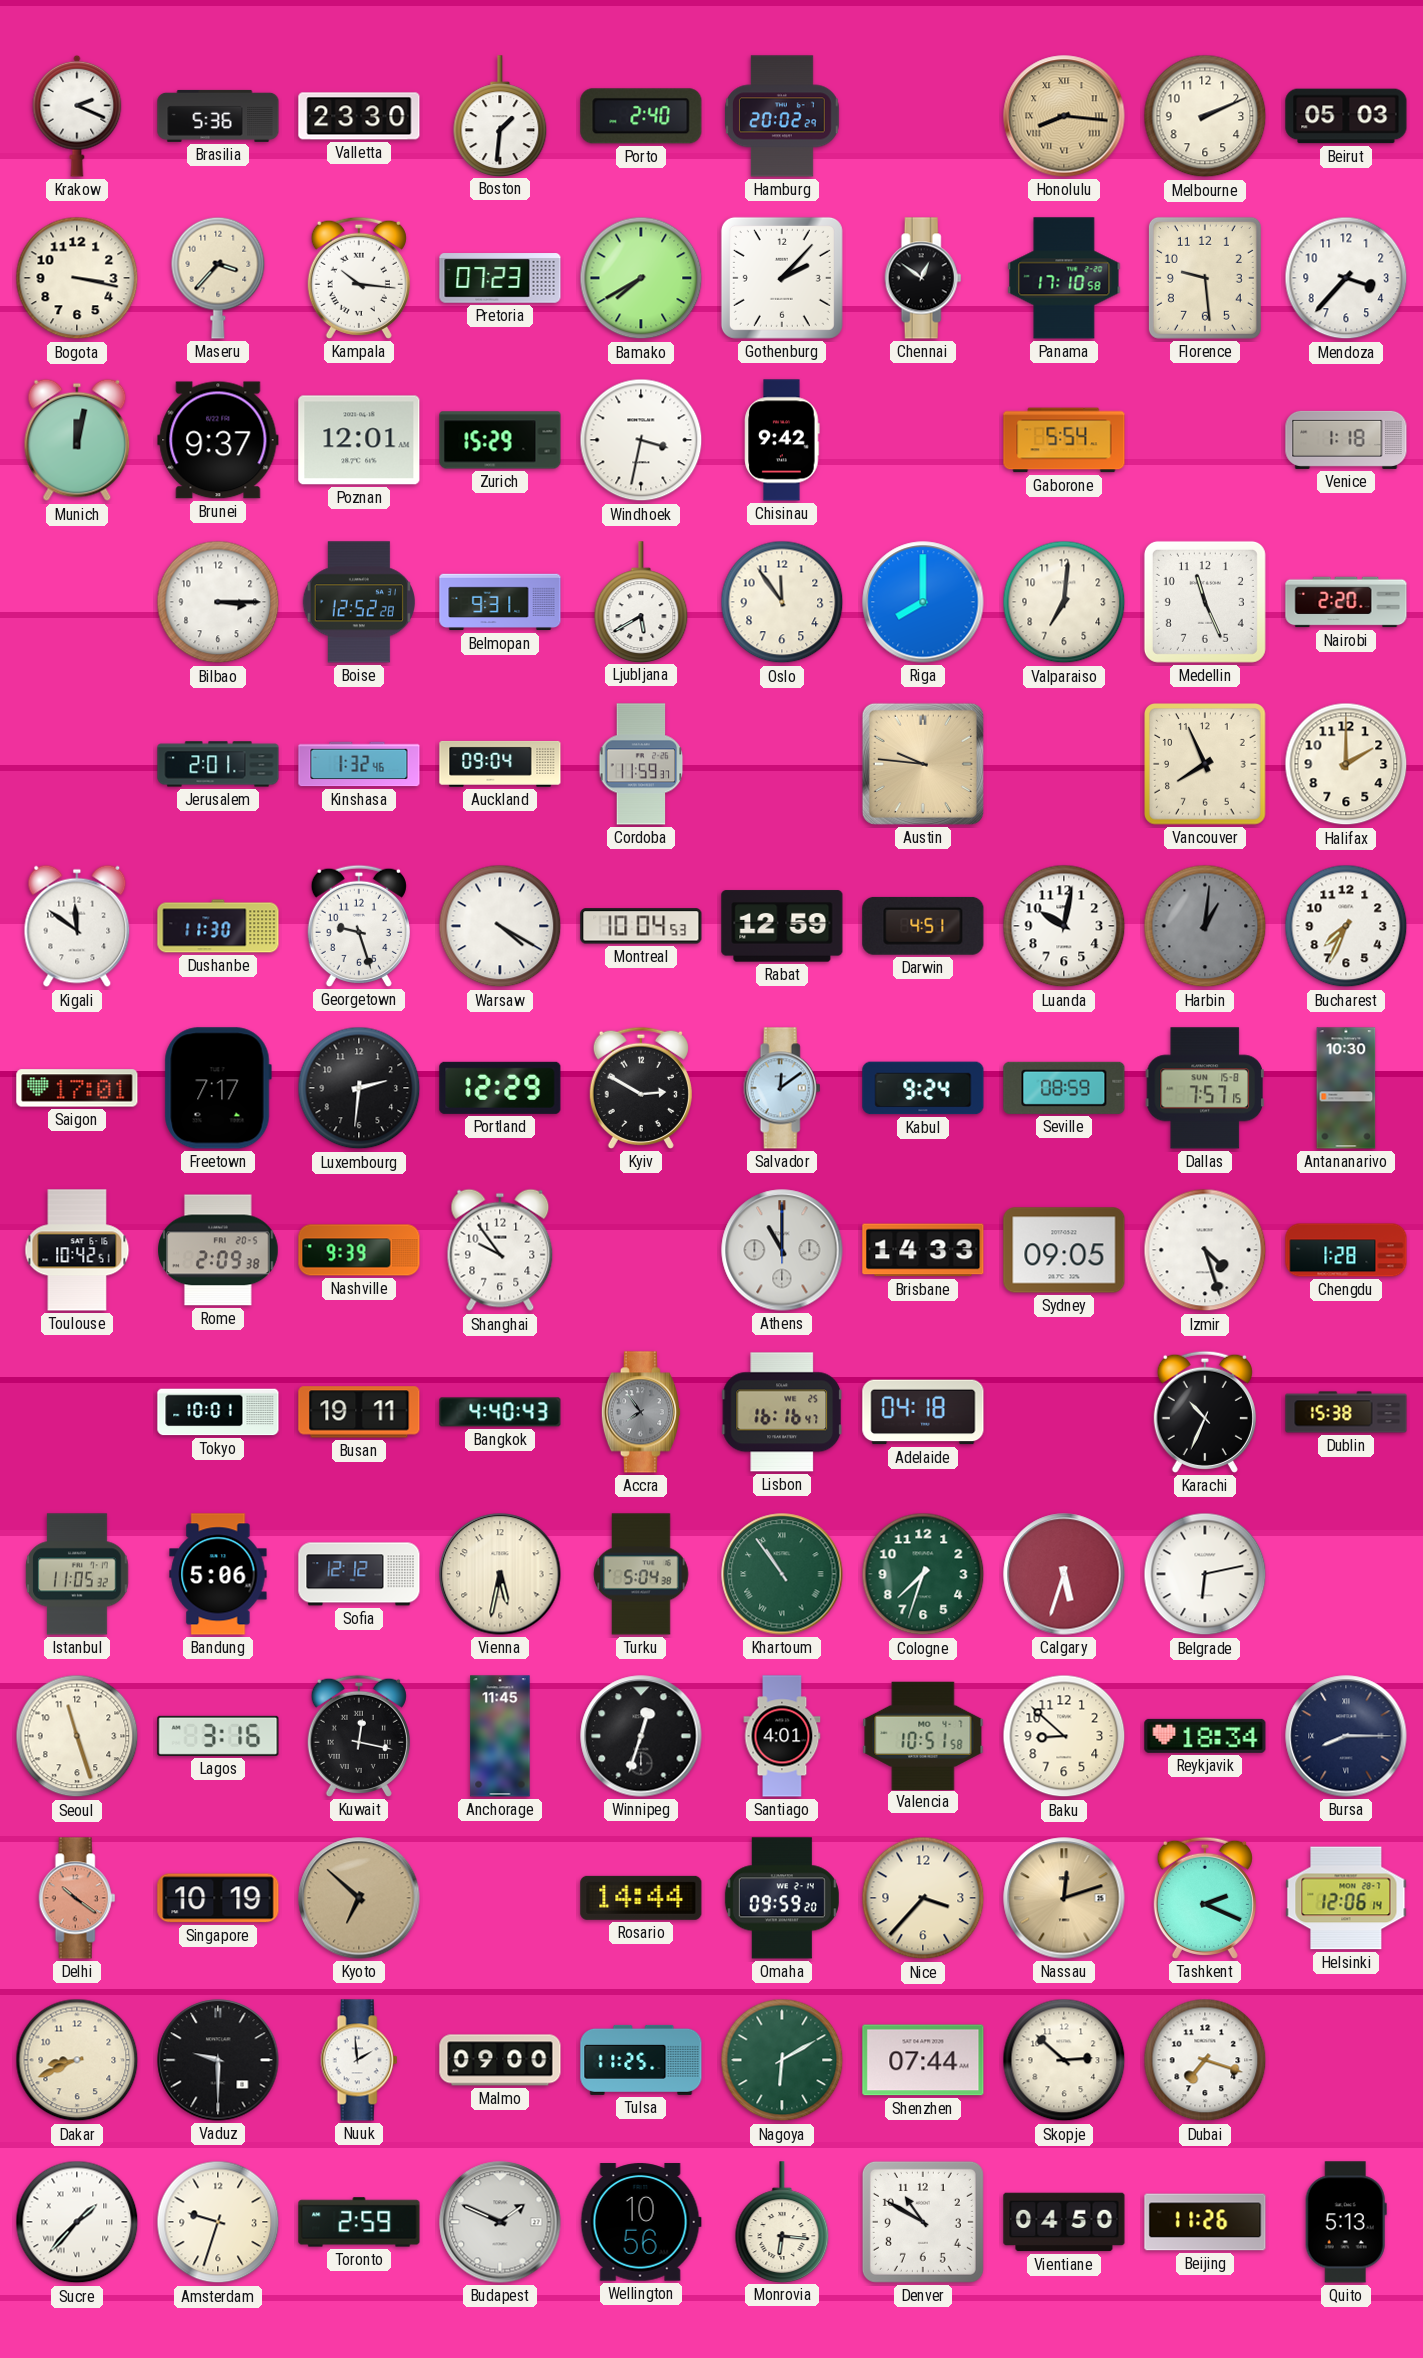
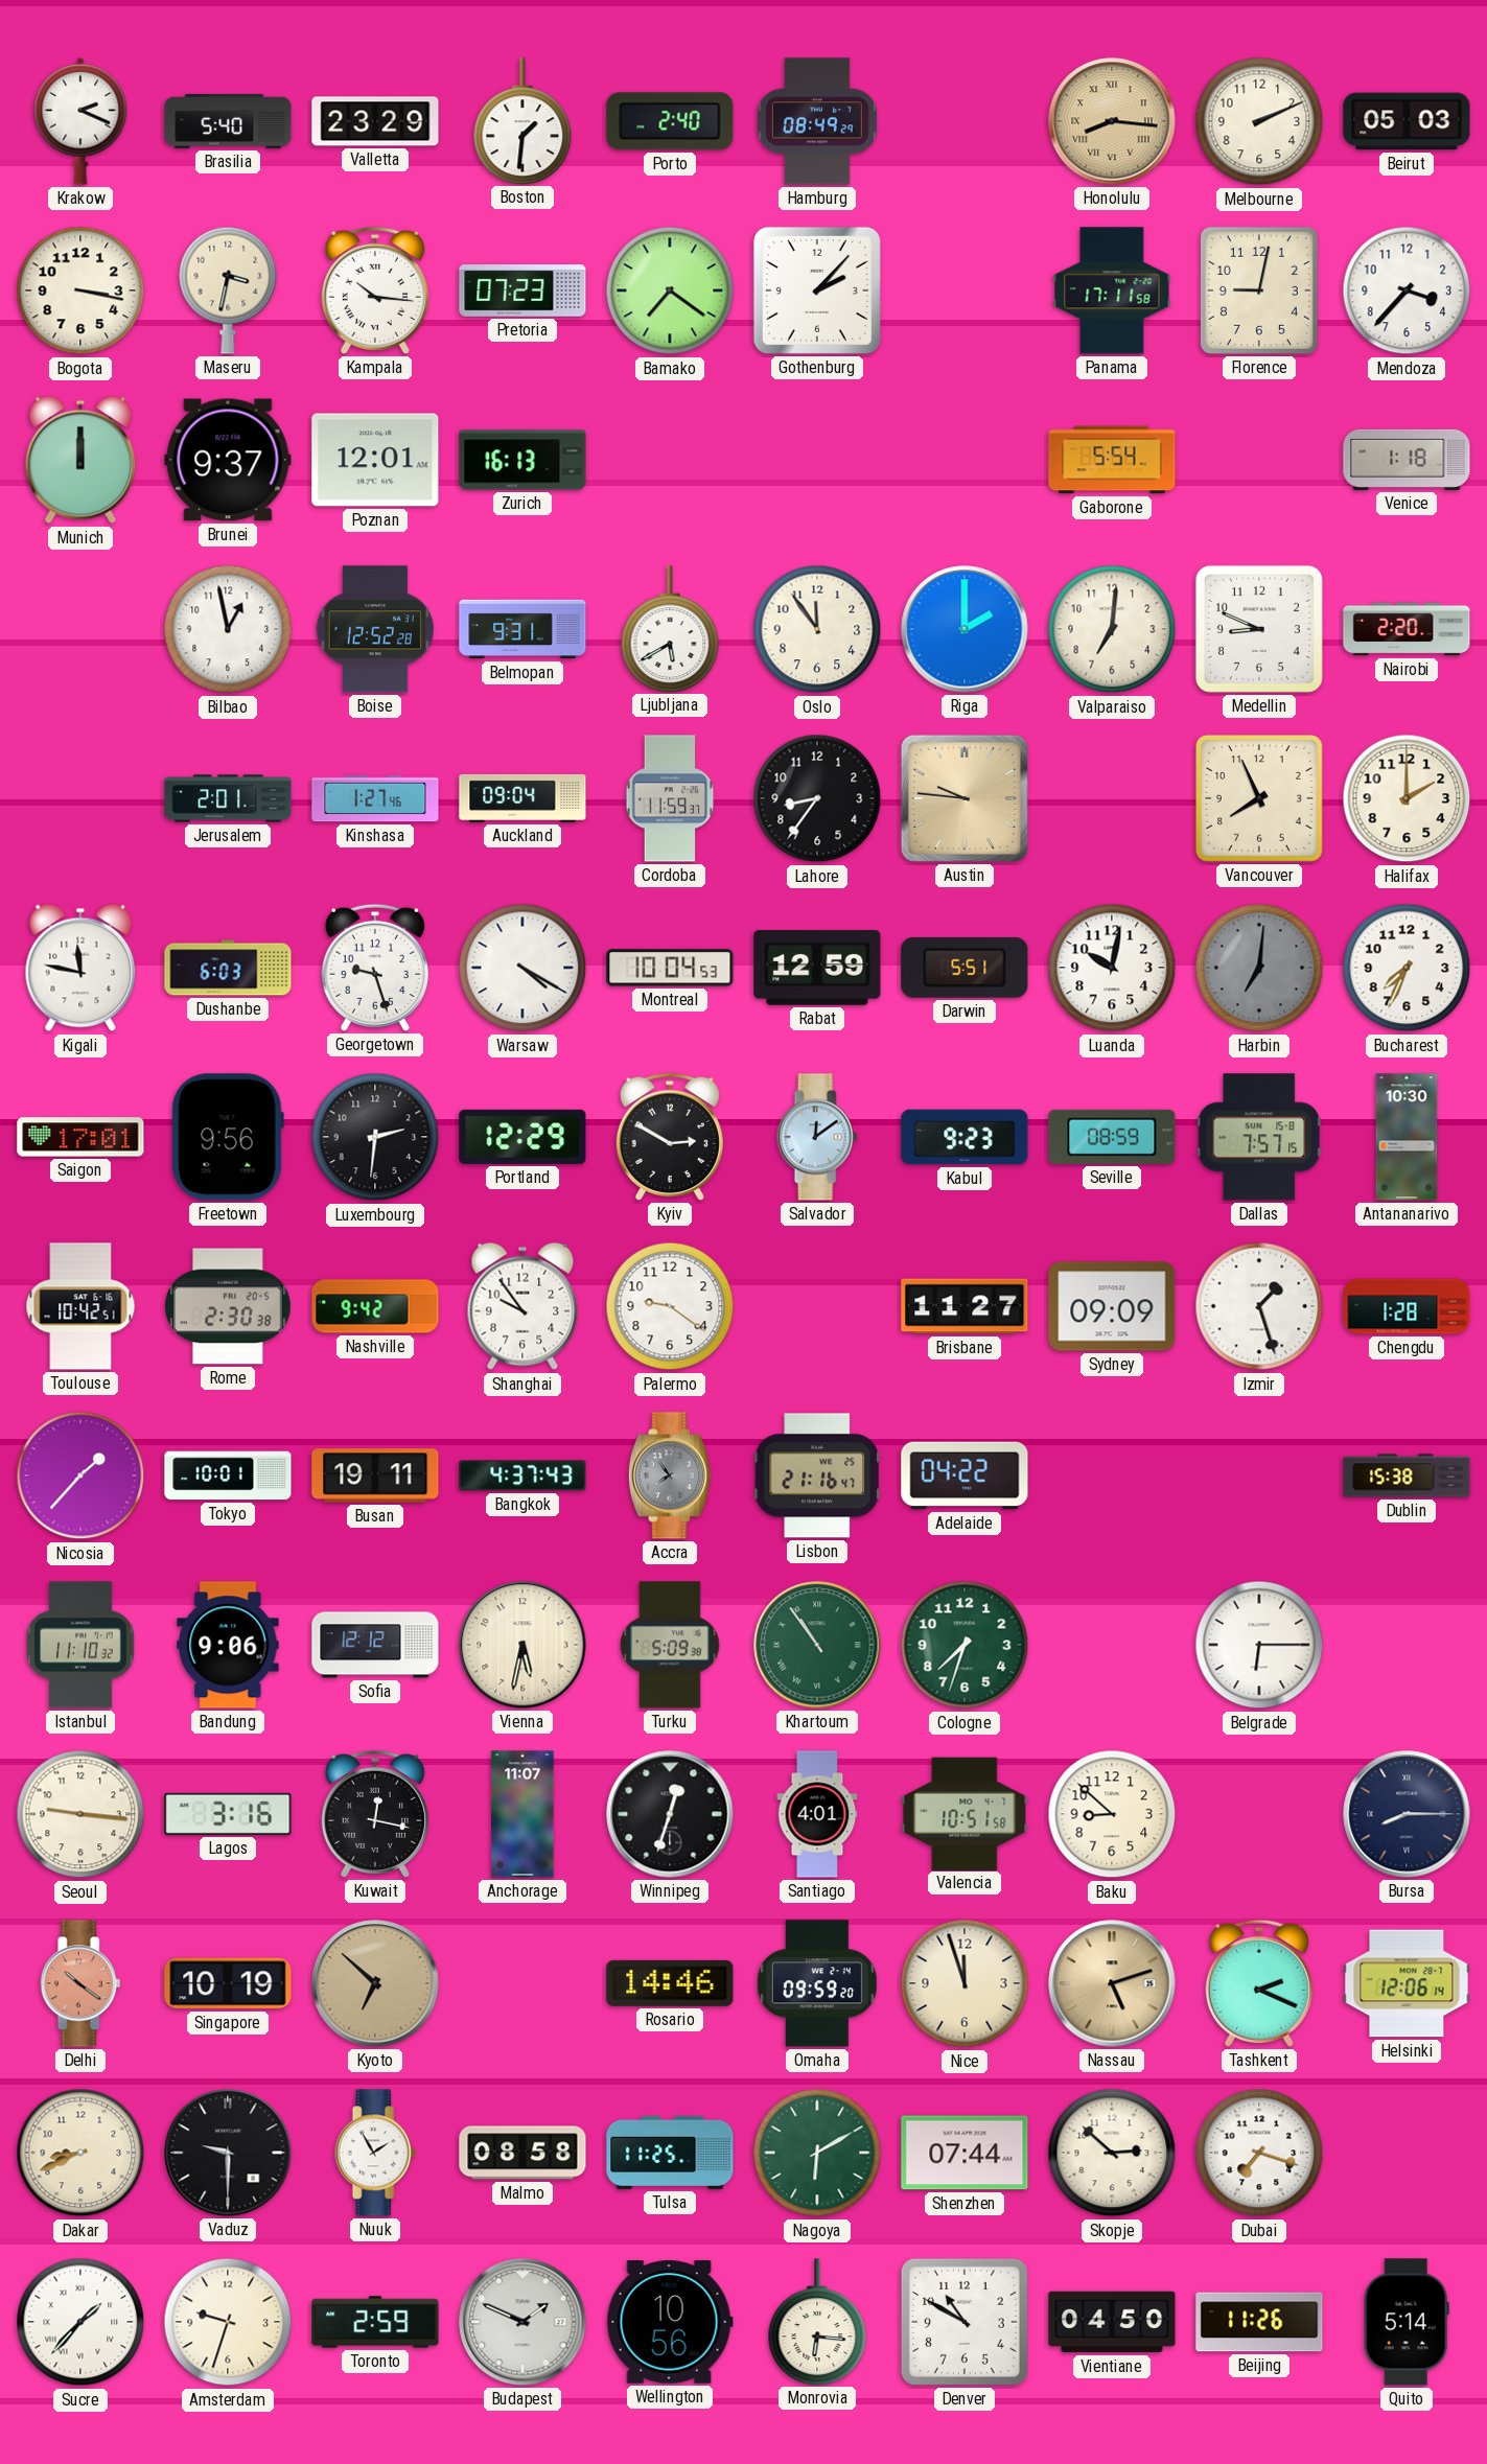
Brasilia: 5:36 -> 5:40
Valletta: 23:30 -> 23:29
Hamburg: 20:02 -> 08:49
Maseru: 3:37 -> 3:32
Bamako: 7:40 -> 7:21
Chennai: 12:51 -> none
Panama: 17:10 -> 17:11
Florence: 9:29 -> 9:02
Munich: 12:02 -> 12:00
Zurich: 15:29 -> 16:13
Windhoek: 3:32 -> none
Chisinau: 9:42 -> none
Bilbao: 3:15 -> 12:58
Riga: 8:00 -> 2:00
Medellin: 11:26 -> 8:49
Kinshasa: 1:32 -> 1:27
Lahore: none -> 8:36
Kigali: 11:51 -> 11:47
Dushanbe: 11:30 -> 6:03
Darwin: 4:51 -> 5:51
Harbin: 1:01 -> 7:01
Freetown: 7:17 -> 9:56
Kabul: 9:24 -> 9:23
Rome: 2:09 -> 2:30
Nashville: 9:39 -> 9:42
Palermo: none -> 9:21
Athens: 11:00 -> none
Brisbane: 14:33 -> 11:27
Sydney: 09:05 -> 09:09
Izmir: 4:27 -> 1:27
Nicosia: none -> 1:37
Bangkok: 4:40 -> 4:37
Lisbon: 16:16 -> 21:16
Adelaide: 04:18 -> 04:22
Karachi: 10:34 -> none
Istanbul: 11:05 -> 11:10
Bandung: 5:06 -> 9:06
Turku: 5:04 -> 5:09
Calgary: 5:33 -> none
Belgrade: 6:13 -> 6:15
Seoul: 11:27 -> 9:16
Anchorage: 11:45 -> 11:07
Reykjavik: 18:34 -> none
Rosario: 14:44 -> 14:46
Nice: 3:37 -> 11:57
Nassau: 12:12 -> 5:12
Nuuk: 1:59 -> 1:55
Malmo: 09:00 -> 08:58
Quito: 5:13 -> 5:14
